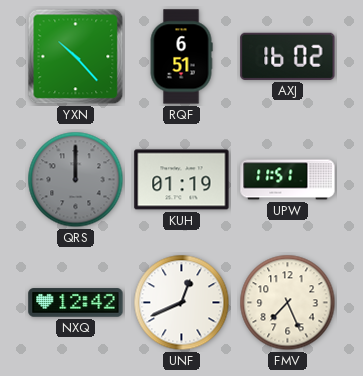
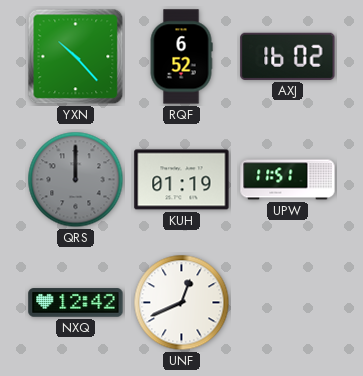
RQF: 6:51 -> 6:52
FMV: 7:26 -> none
